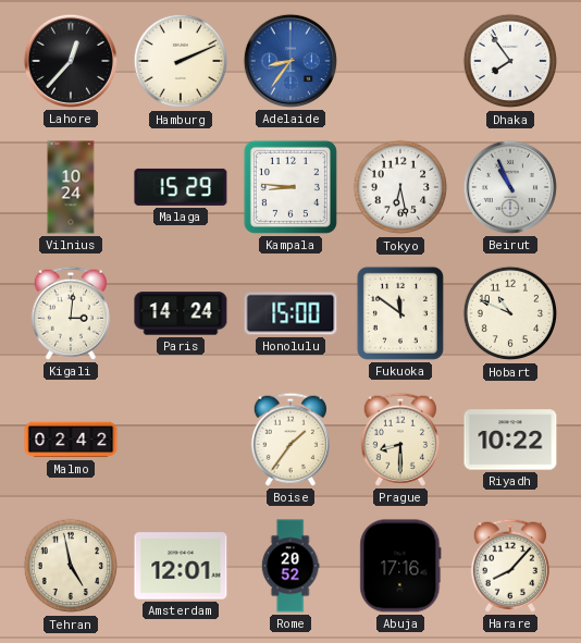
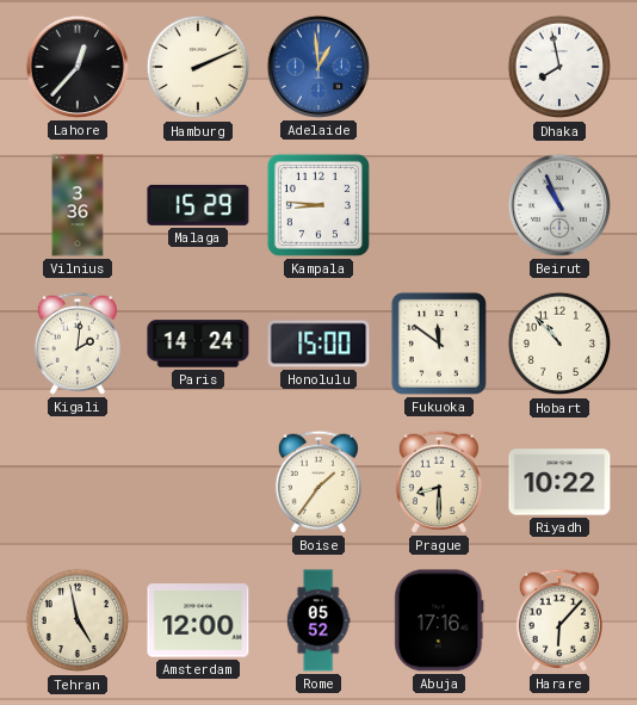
Adelaide: 8:36 -> 12:59
Dhaka: 7:54 -> 7:58
Vilnius: 10:24 -> 3:36
Tokyo: 6:28 -> none
Kigali: 3:01 -> 2:01
Hobart: 10:49 -> 10:53
Malmo: 02:42 -> none
Amsterdam: 12:01 -> 12:00
Rome: 20:52 -> 05:52
Harare: 8:07 -> 6:07
